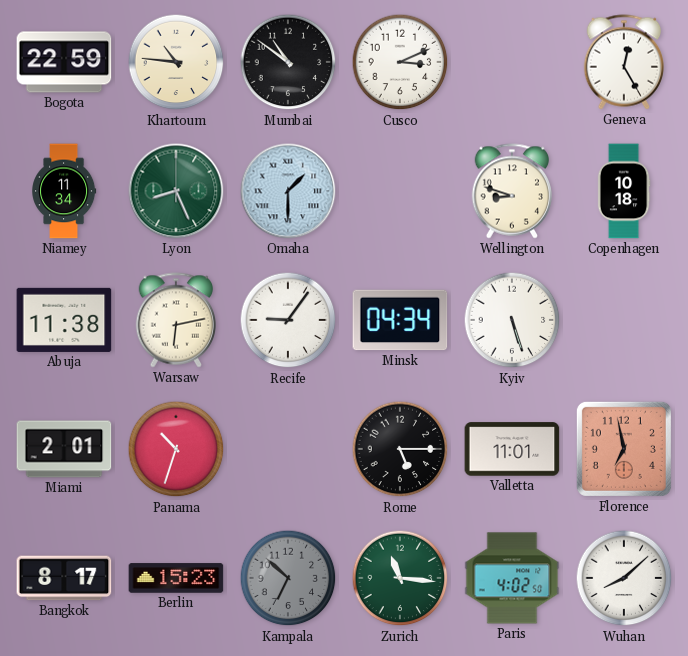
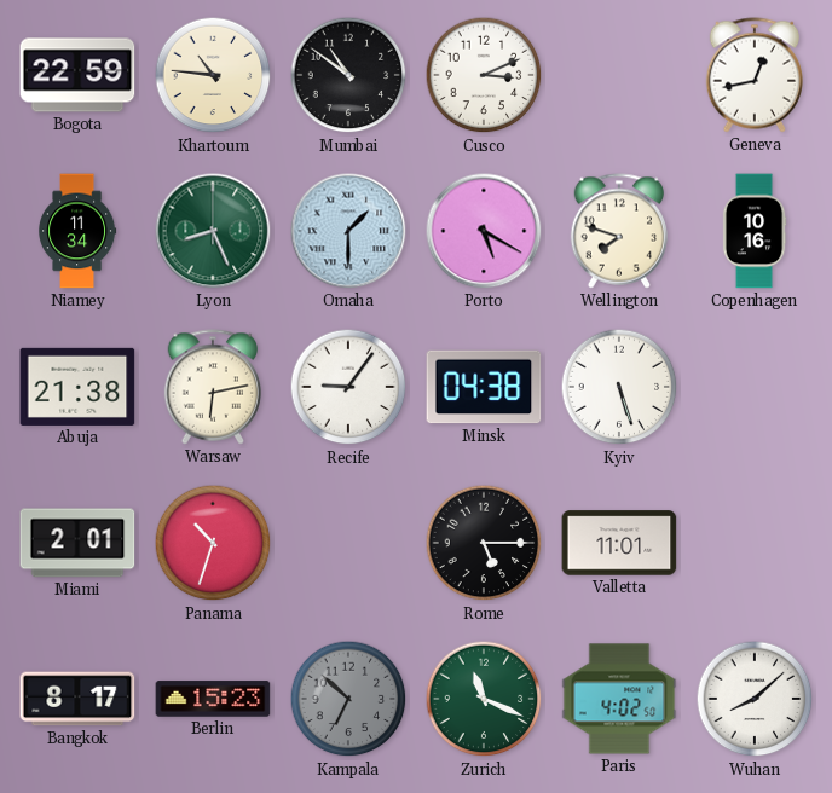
Geneva: 12:25 -> 12:43
Porto: none -> 5:20
Wellington: 8:48 -> 7:48
Copenhagen: 10:18 -> 10:16
Abuja: 11:38 -> 21:38
Minsk: 04:34 -> 04:38
Florence: 6:58 -> none
Zurich: 11:16 -> 11:19
